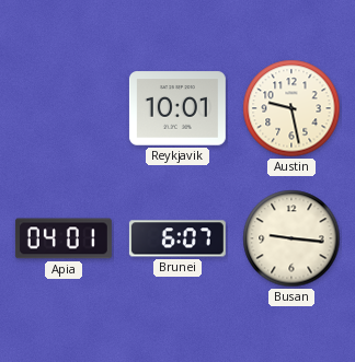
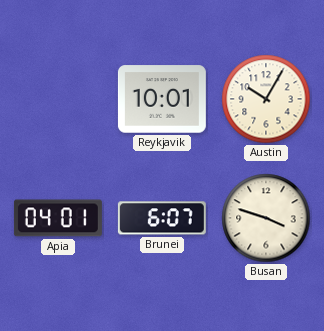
Austin: 9:28 -> 10:05
Busan: 9:16 -> 3:48
